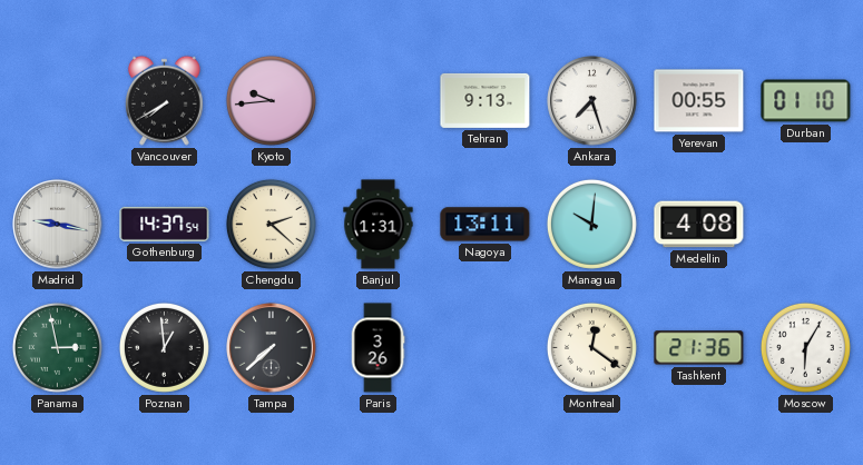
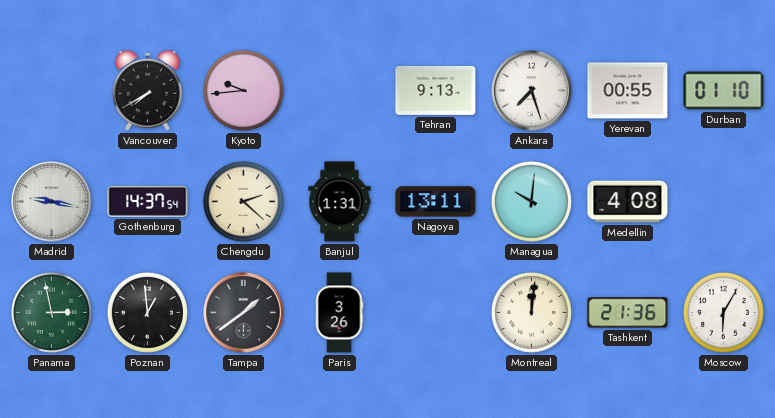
Tampa: 7:38 -> 1:39
Montreal: 12:21 -> 12:01
